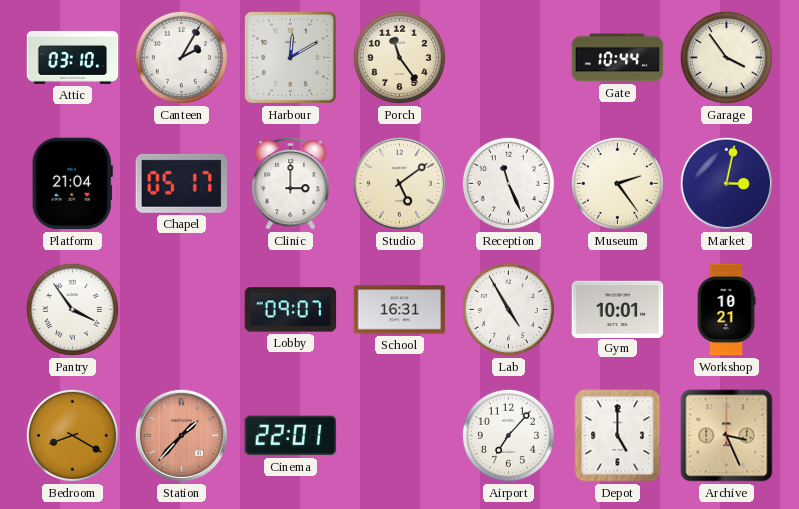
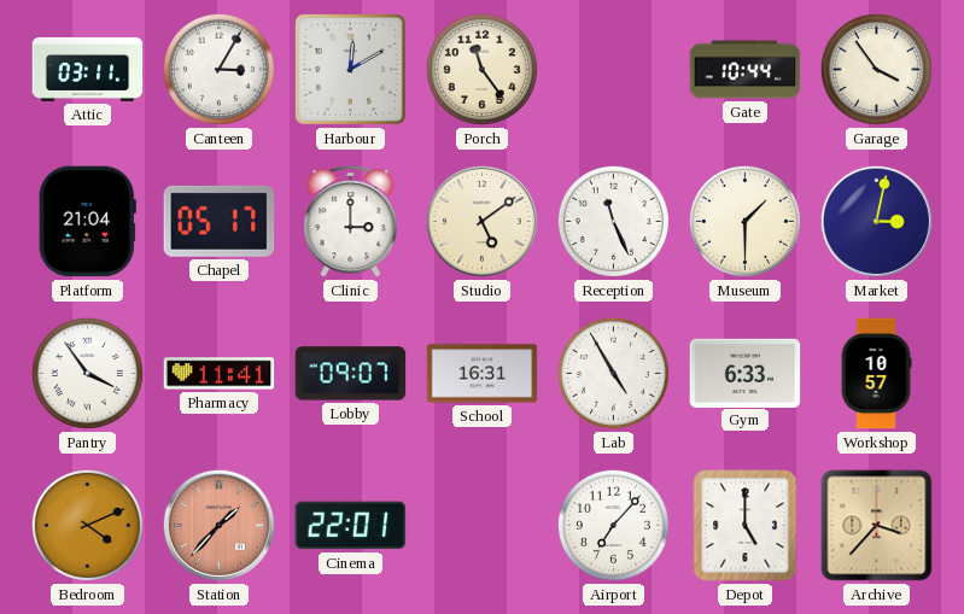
Attic: 03:10 -> 03:11
Canteen: 2:05 -> 3:05
Museum: 2:24 -> 1:30
Pharmacy: none -> 11:41
Gym: 10:01 -> 6:33
Workshop: 10:21 -> 10:57
Bedroom: 8:20 -> 4:11
Archive: 3:26 -> 3:37
